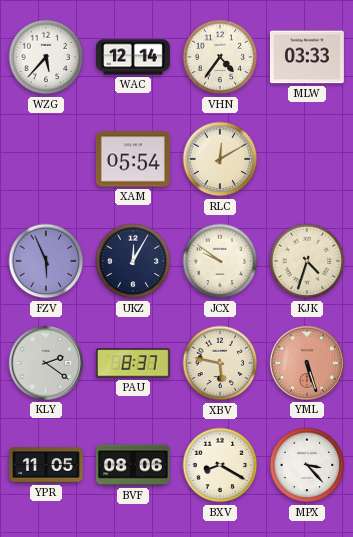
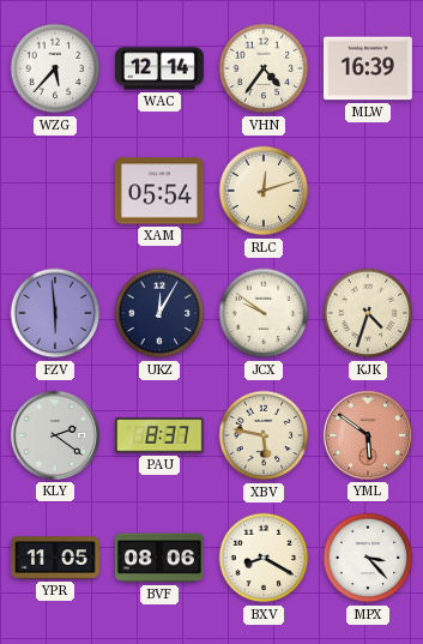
MLW: 03:33 -> 16:39
RLC: 12:10 -> 12:12
FZV: 5:56 -> 5:59
YML: 5:27 -> 5:51
